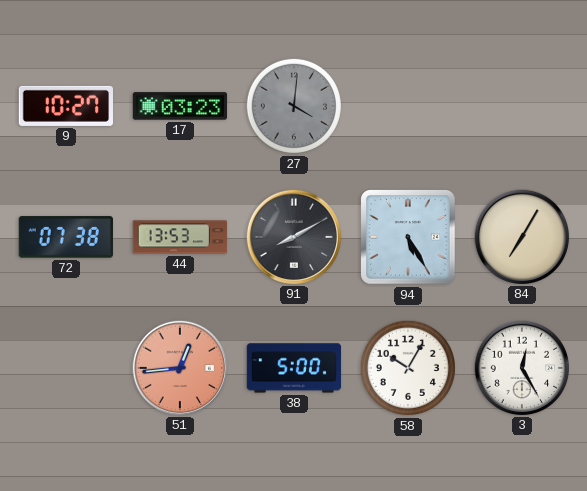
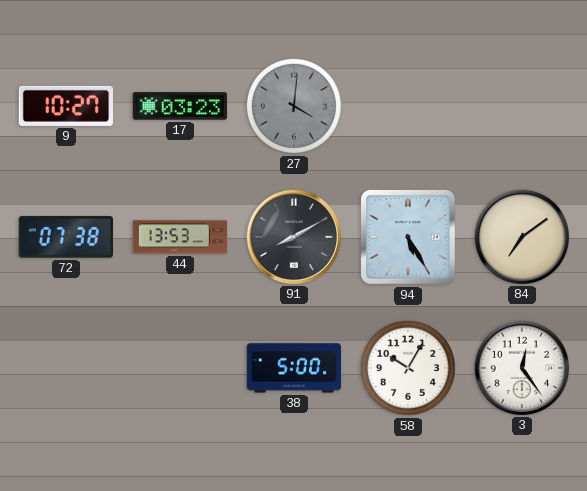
84: 7:05 -> 7:09
51: 12:44 -> none
3: 12:25 -> 12:24
